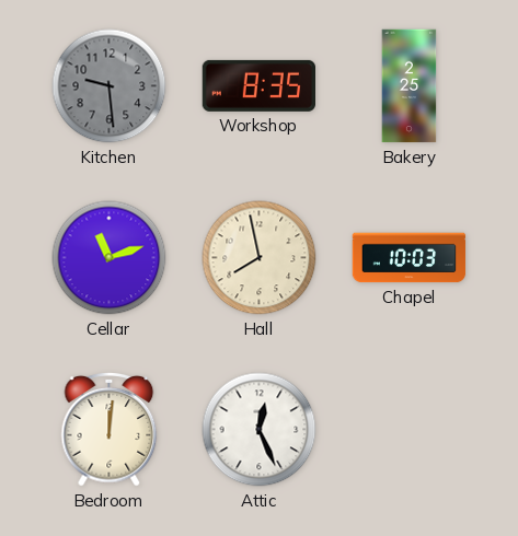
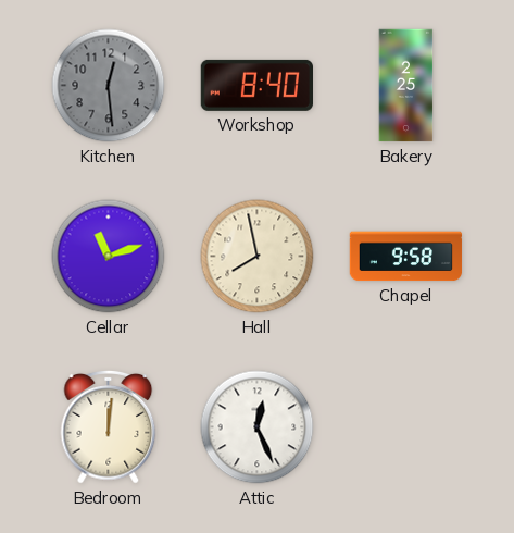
Kitchen: 9:29 -> 12:29
Workshop: 8:35 -> 8:40
Chapel: 10:03 -> 9:58
